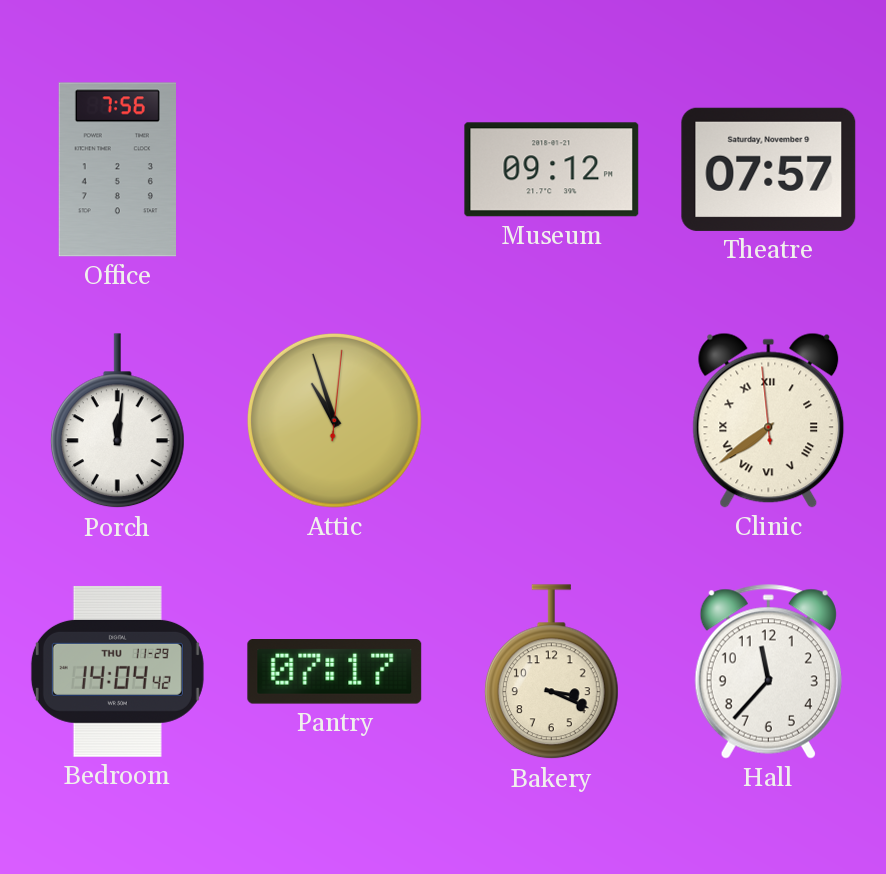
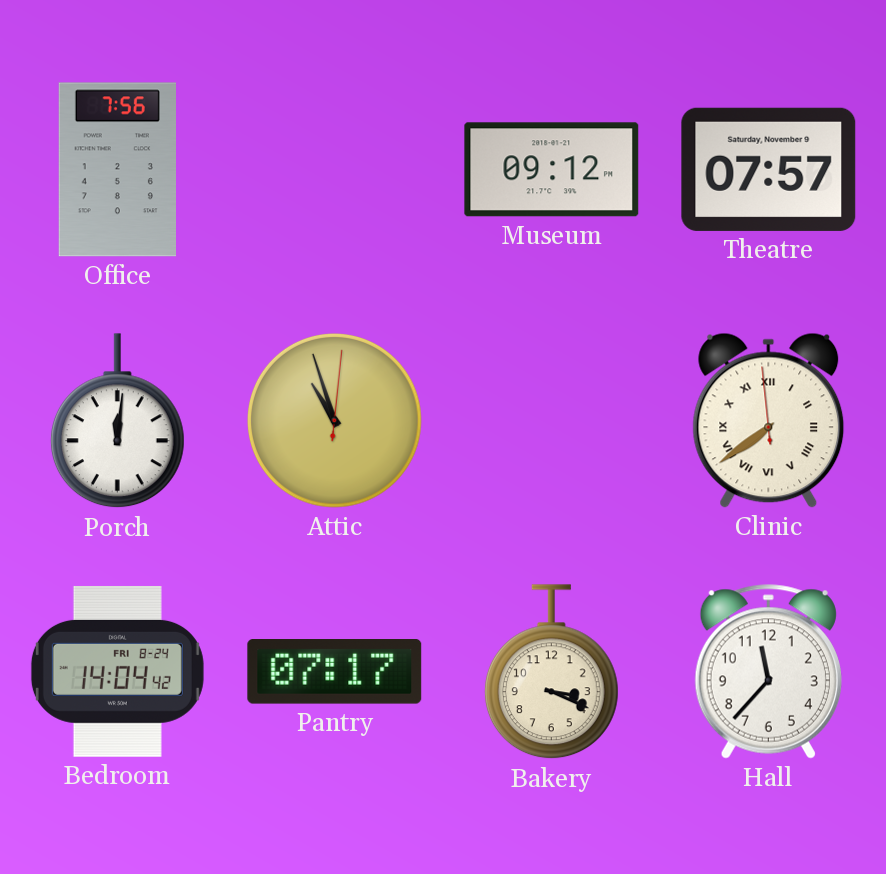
Bedroom date: THU 11-29 -> FRI 8-24
